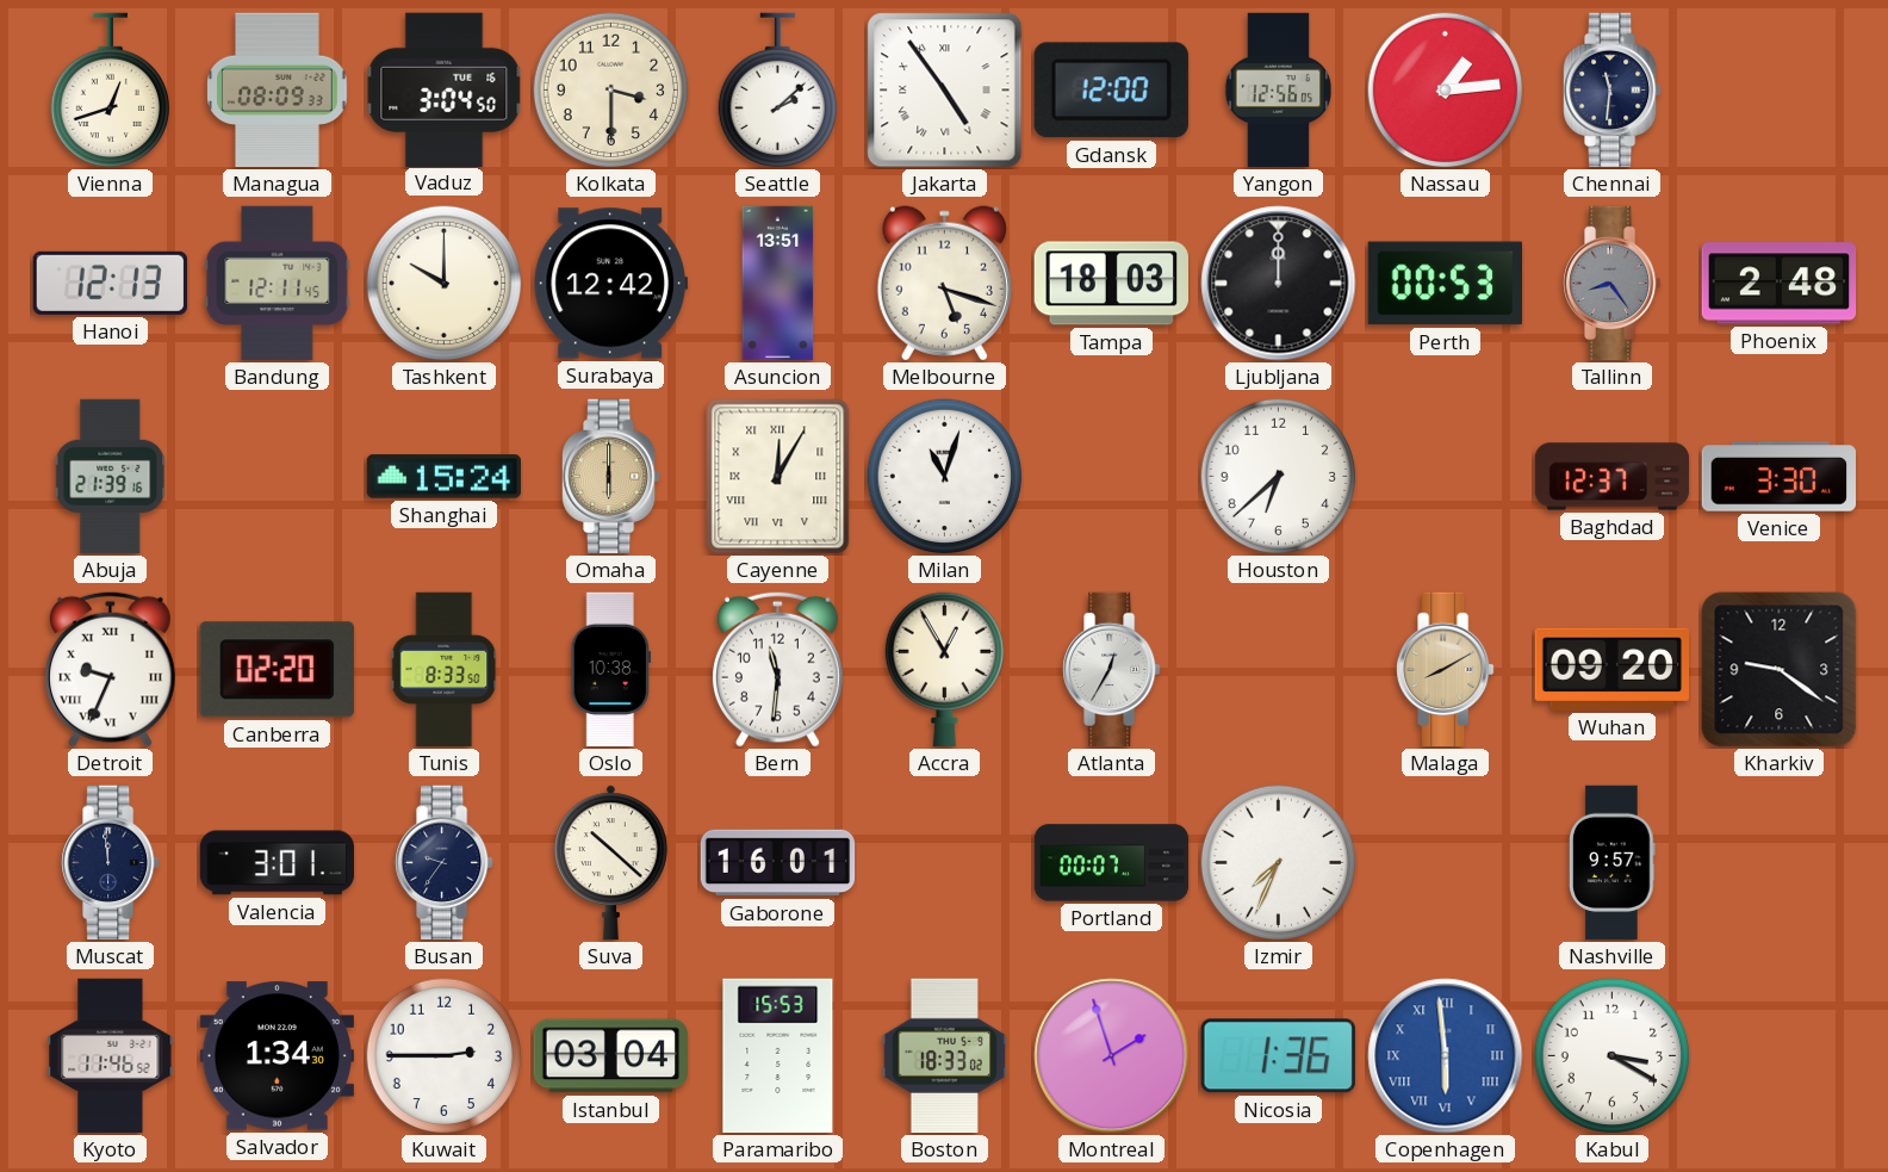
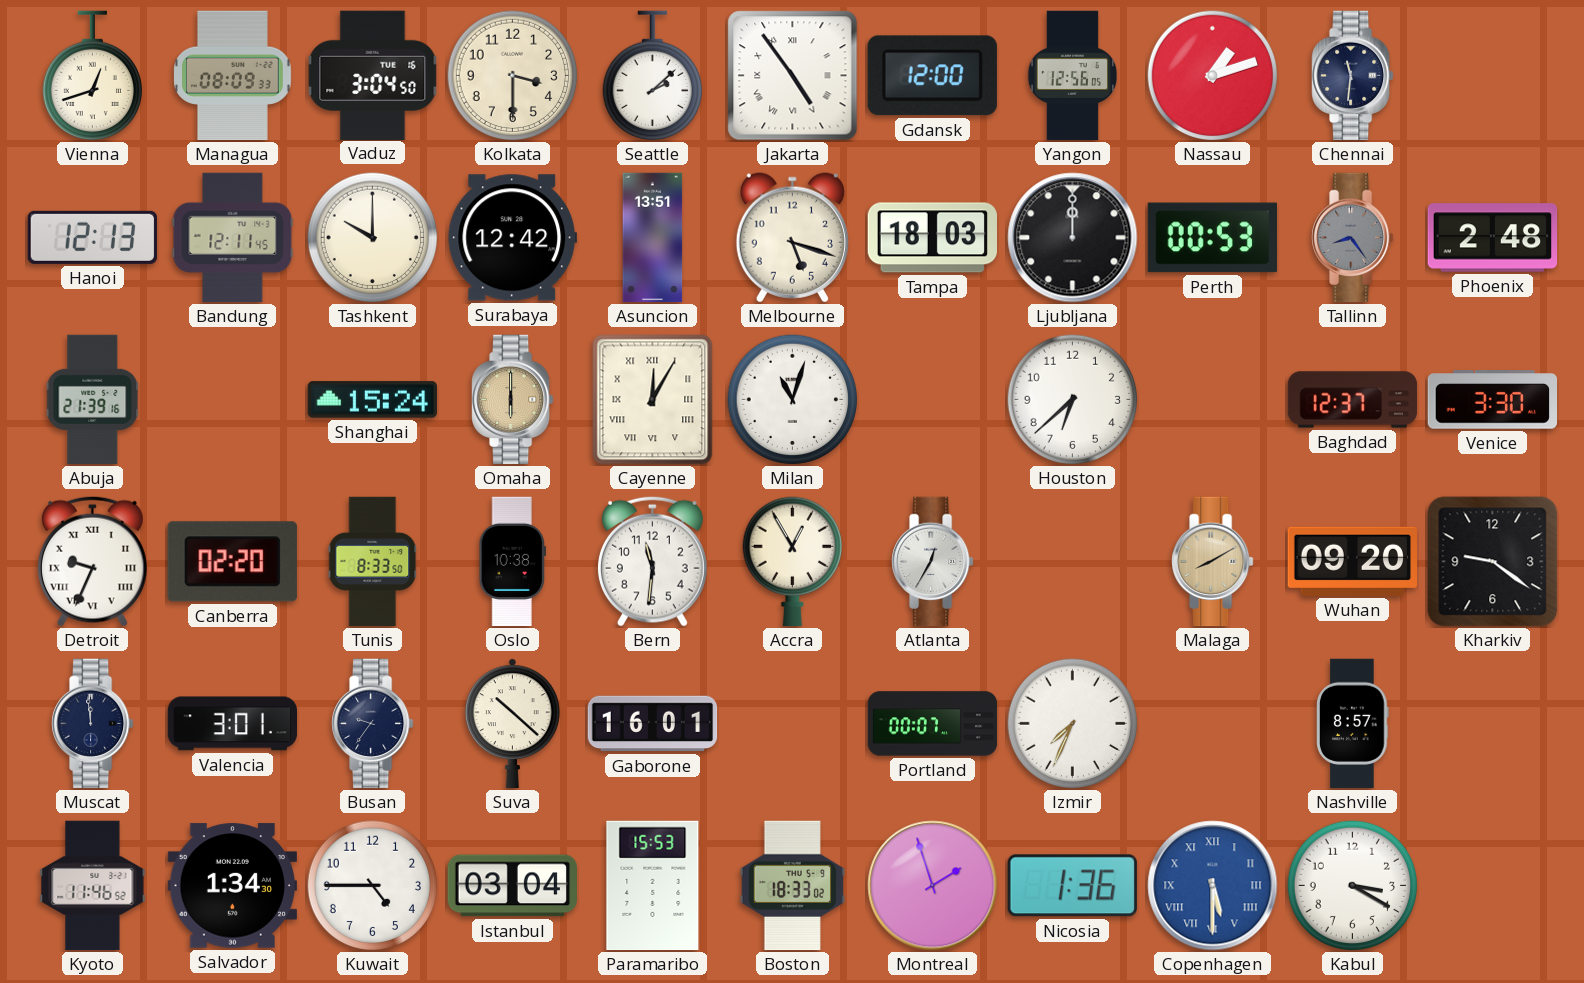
Nassau: 1:14 -> 1:12
Nashville: 9:57 -> 8:57
Kuwait: 2:45 -> 4:45
Copenhagen: 5:59 -> 5:30
